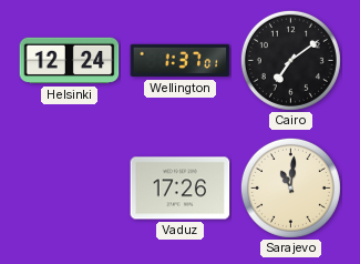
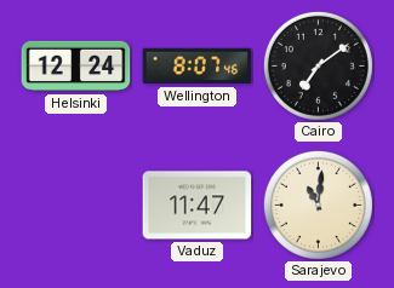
Wellington: 1:37 -> 8:07
Vaduz: 17:26 -> 11:47
